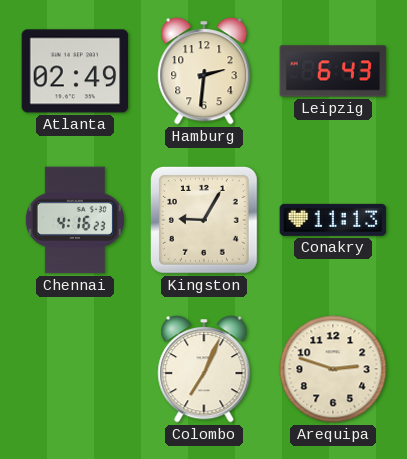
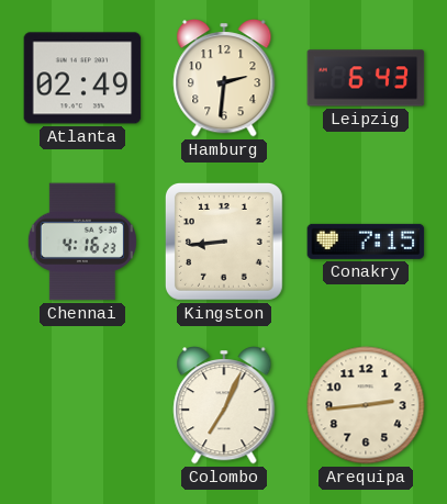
Kingston: 9:05 -> 8:44
Conakry: 11:13 -> 7:15
Arequipa: 2:48 -> 2:44
